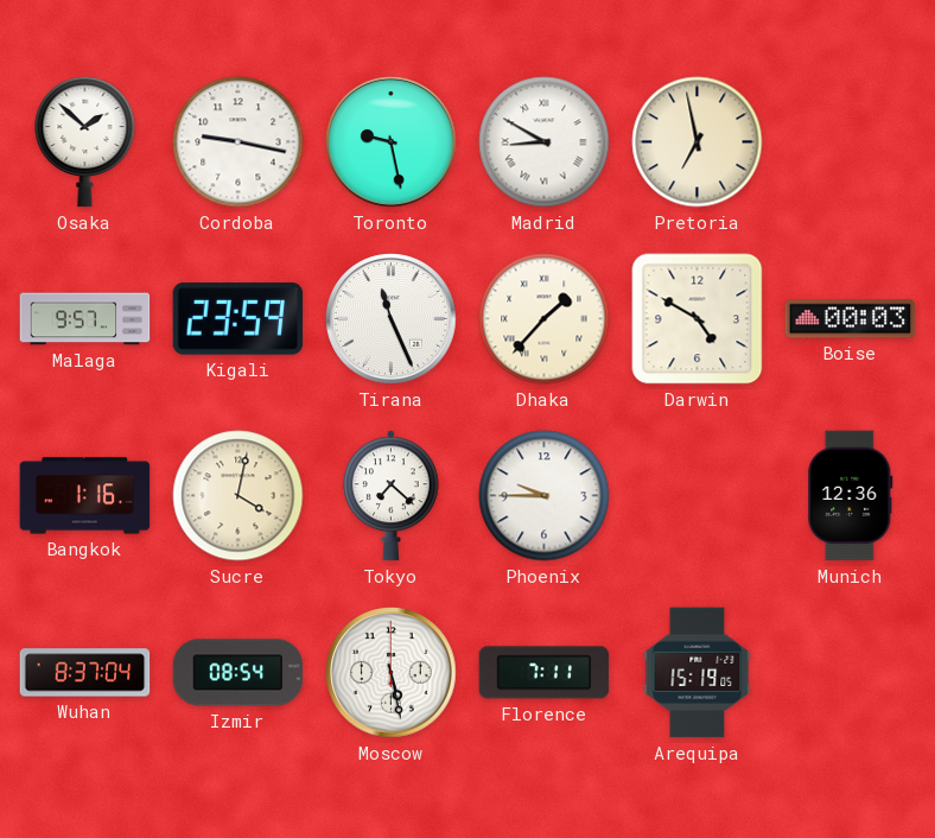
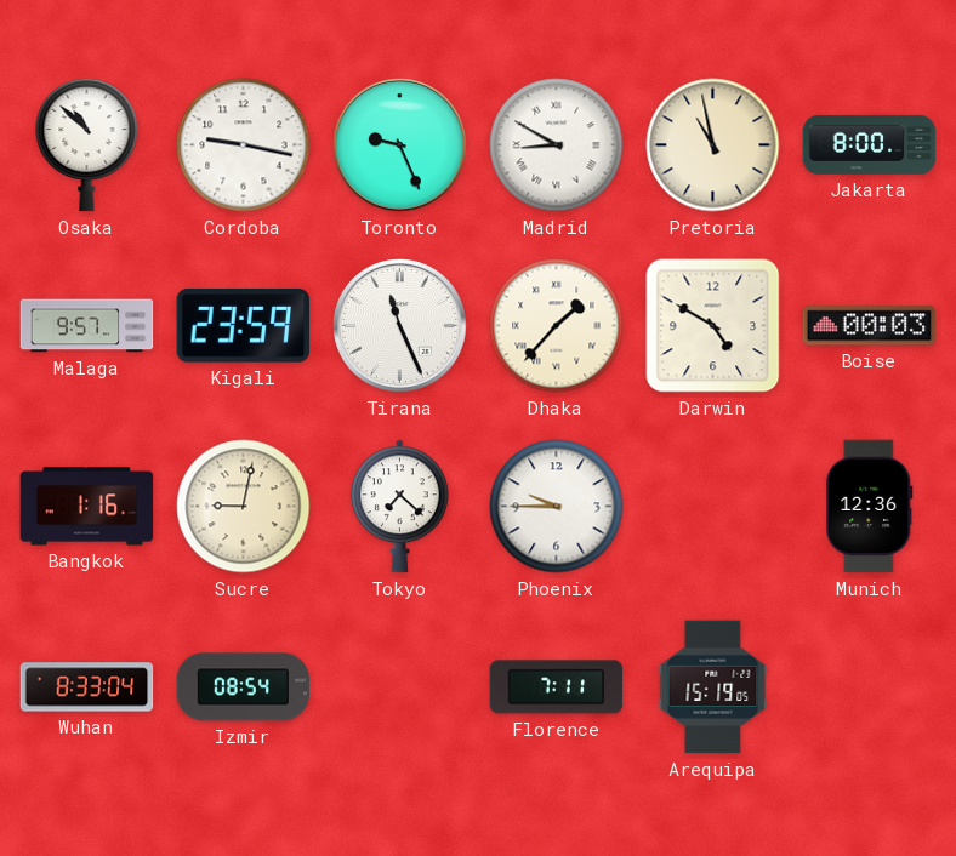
Osaka: 1:52 -> 10:52
Toronto: 9:28 -> 9:26
Pretoria: 6:58 -> 10:58
Jakarta: none -> 8:00
Sucre: 4:02 -> 9:02
Wuhan: 8:37 -> 8:33
Moscow: 5:28 -> none
